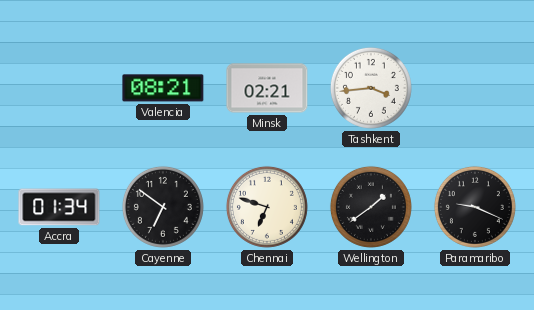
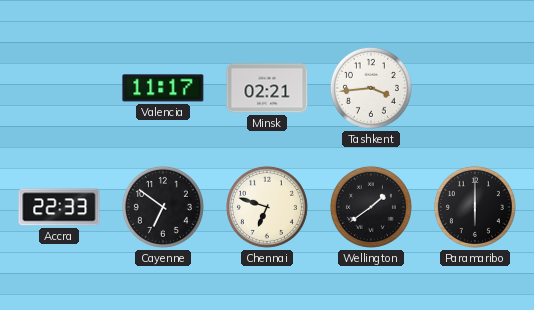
Valencia: 08:21 -> 11:17
Accra: 01:34 -> 22:33
Paramaribo: 9:19 -> 6:00
